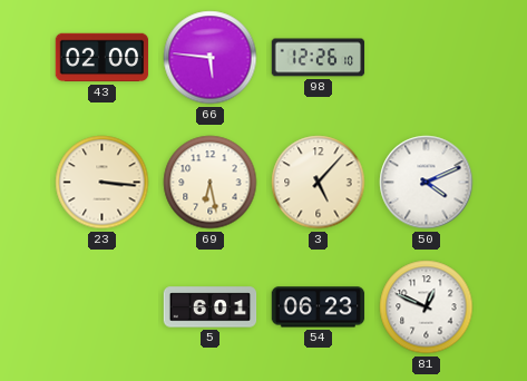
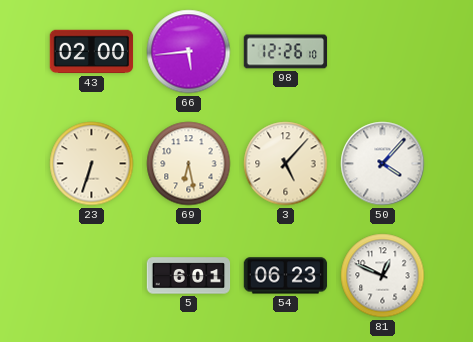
66: 5:46 -> 5:44
23: 3:16 -> 6:33
50: 4:11 -> 4:07
